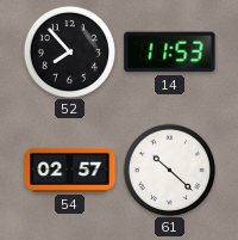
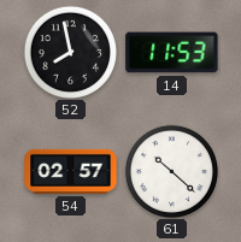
52: 7:53 -> 7:58
